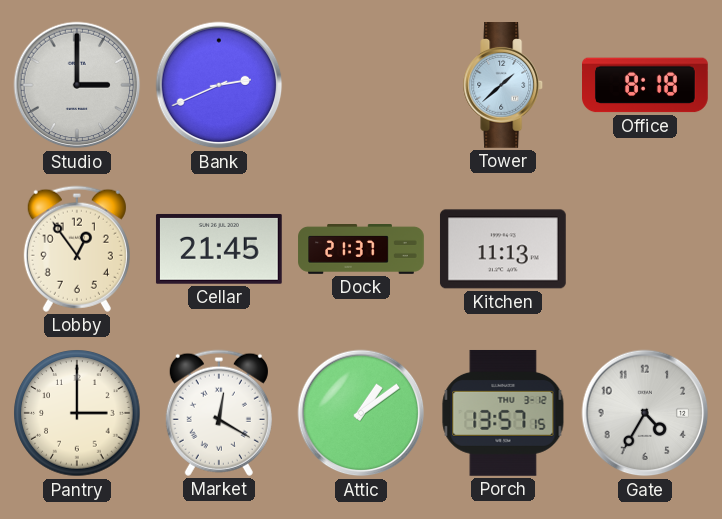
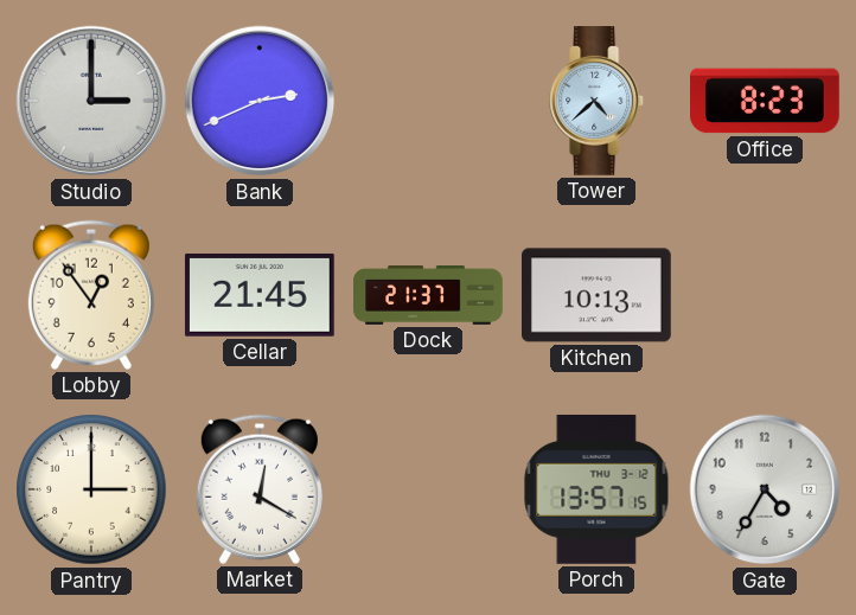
Tower: 1:38 -> 4:38
Office: 8:18 -> 8:23
Kitchen: 11:13 -> 10:13
Attic: 1:09 -> none
